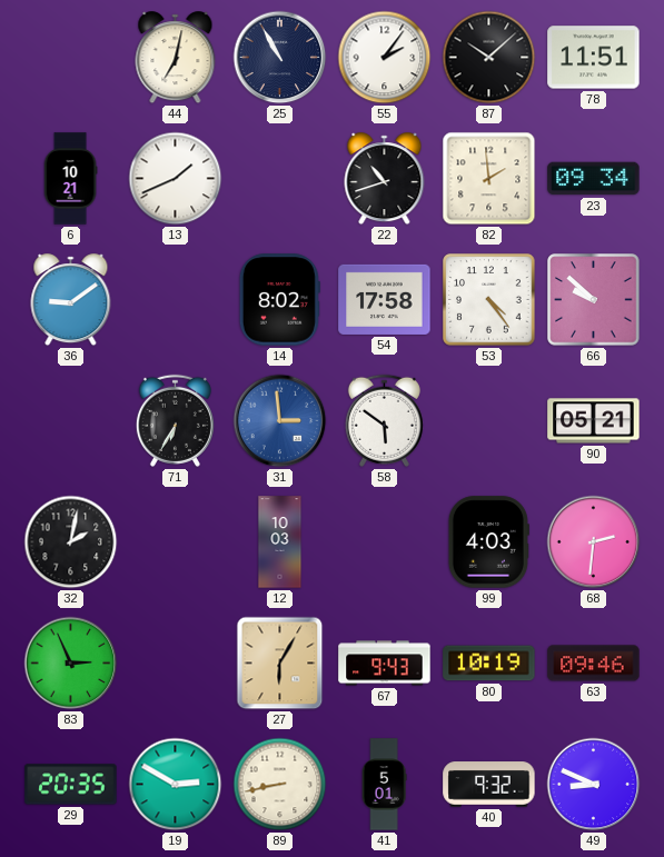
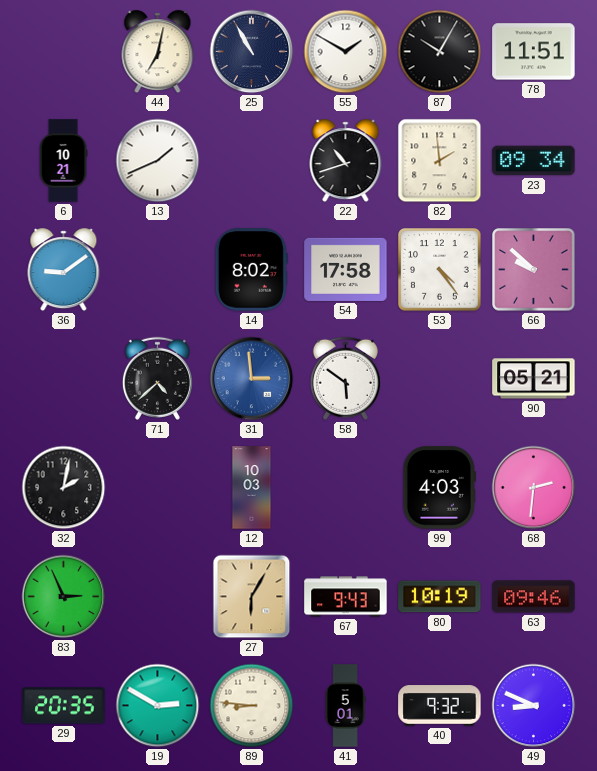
55: 2:06 -> 1:50
87: 10:08 -> 10:05
71: 6:35 -> 4:38
89: 8:43 -> 8:46
